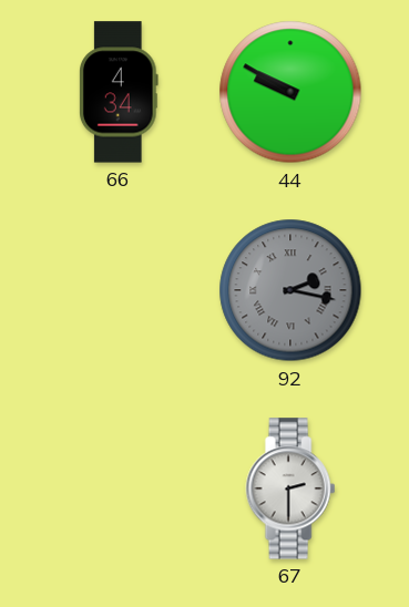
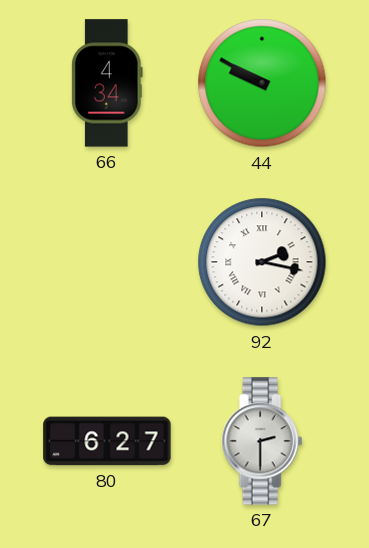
92 dial: grey -> white
80: none -> 6:27
